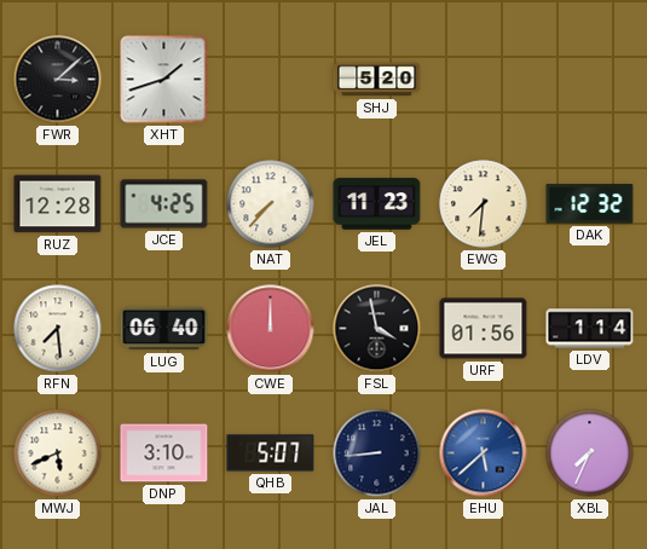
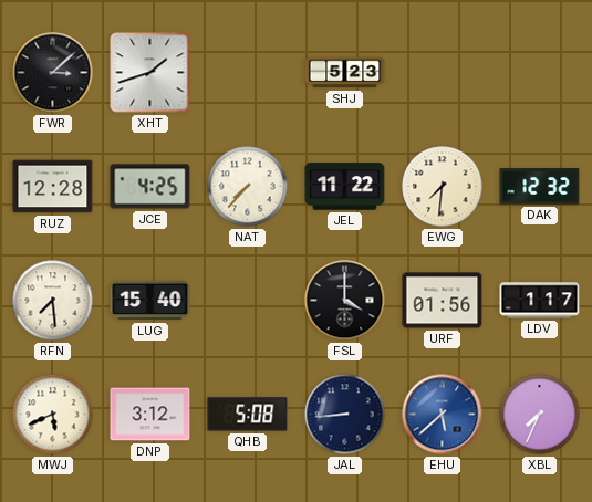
SHJ: 5:20 -> 5:23
JEL: 11:23 -> 11:22
LUG: 06:40 -> 15:40
CWE: 12:00 -> none
FSL: 3:58 -> 4:00
LDV: 1:14 -> 1:17
DNP: 3:10 -> 3:12
QHB: 5:07 -> 5:08
